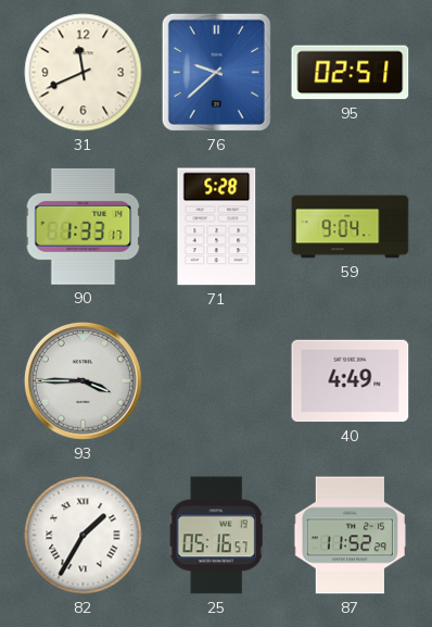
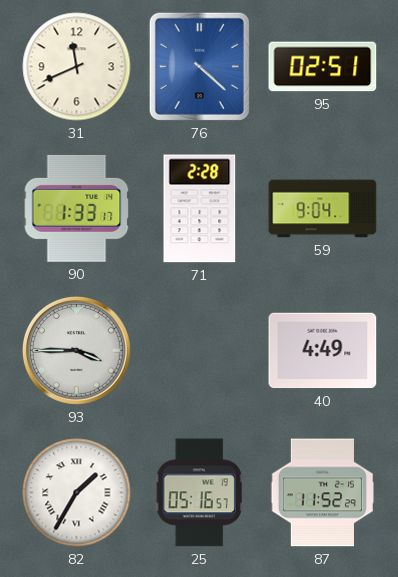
76: 9:38 -> 4:22
71: 5:28 -> 2:28
